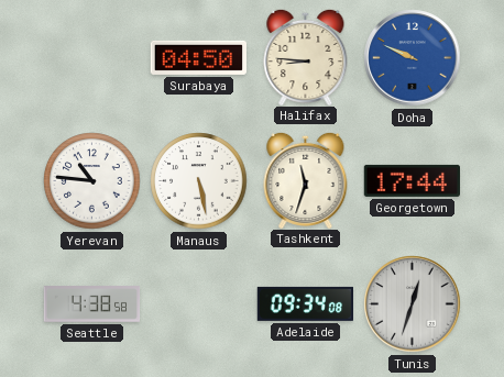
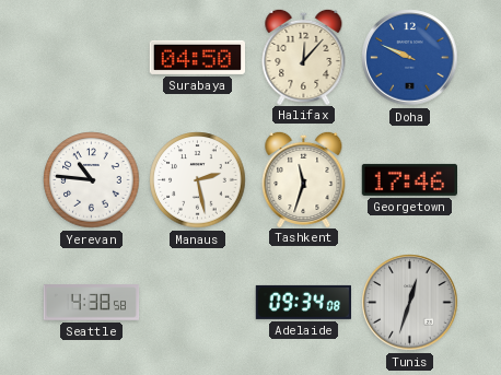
Halifax: 8:46 -> 12:07
Manaus: 5:28 -> 2:28
Georgetown: 17:44 -> 17:46
